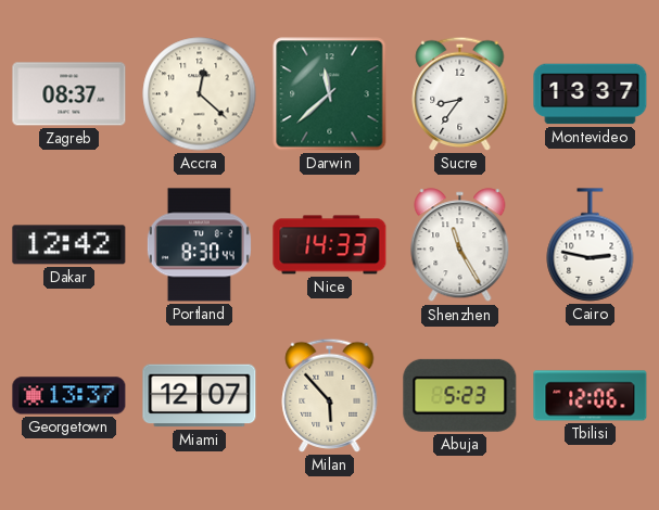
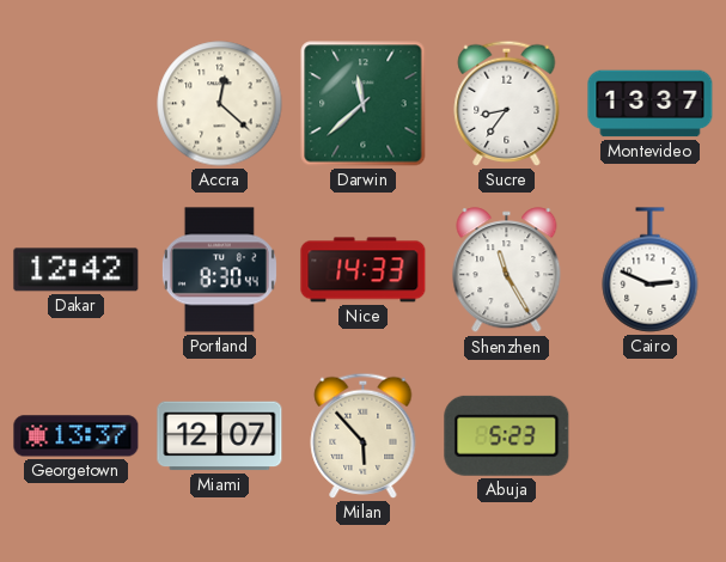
Zagreb: 08:37 -> none
Cairo: 2:47 -> 2:49
Tbilisi: 12:06 -> none
